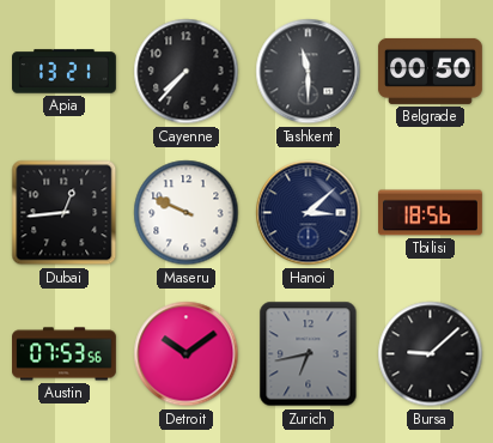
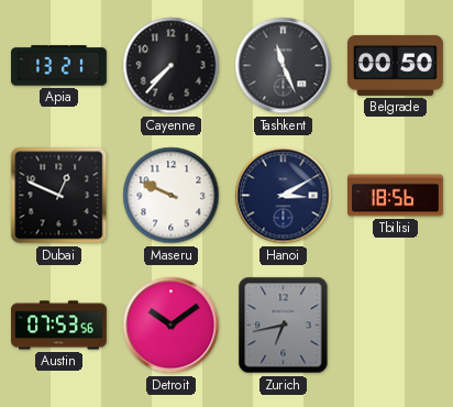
Tashkent: 11:30 -> 11:26
Dubai: 12:44 -> 12:49
Hanoi: 3:08 -> 3:10
Bursa: 9:08 -> none
